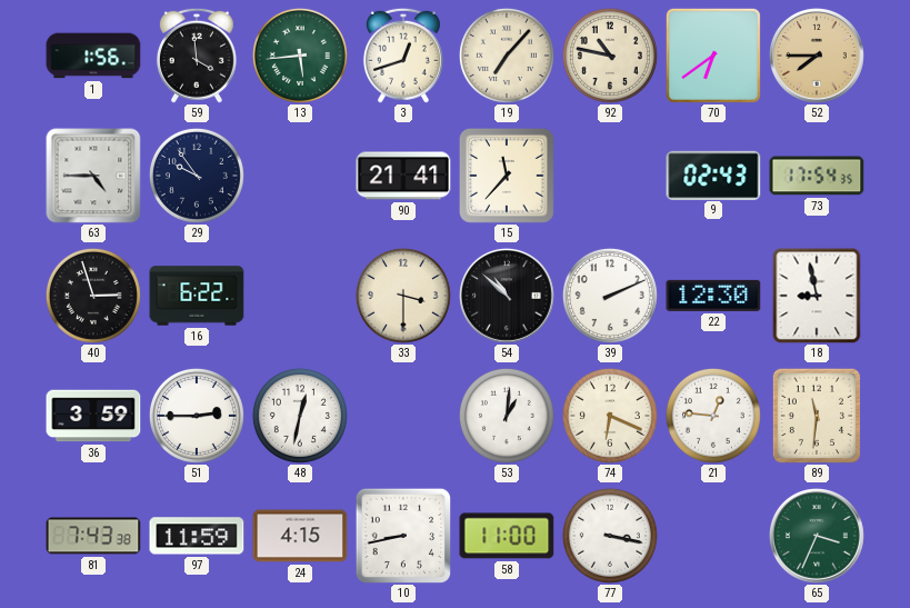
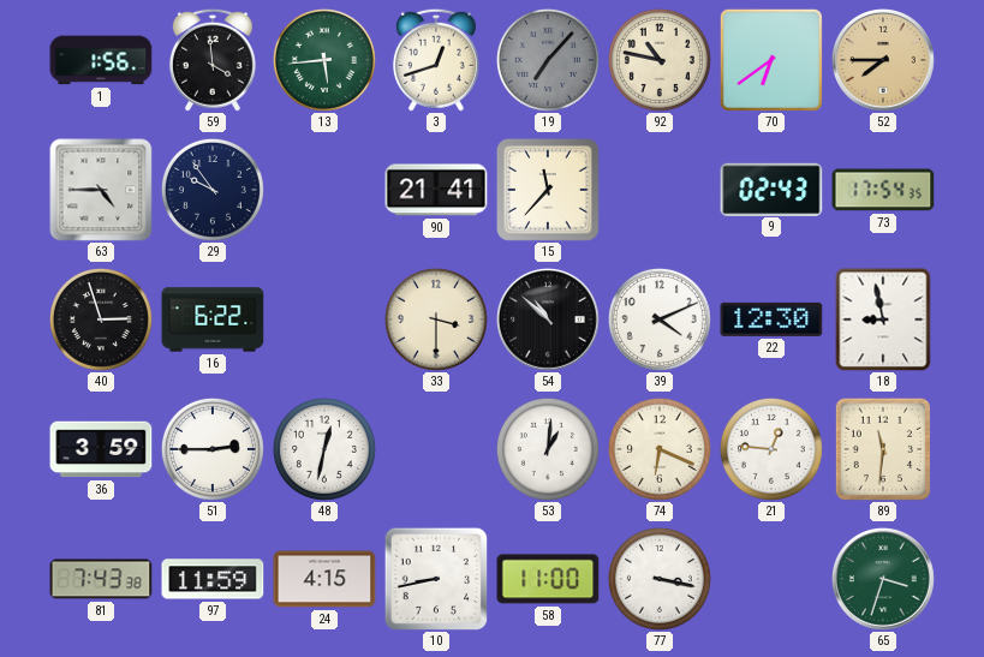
19 dial: cream -> grey
39: 2:11 -> 4:11
65: 3:34 -> 3:33
